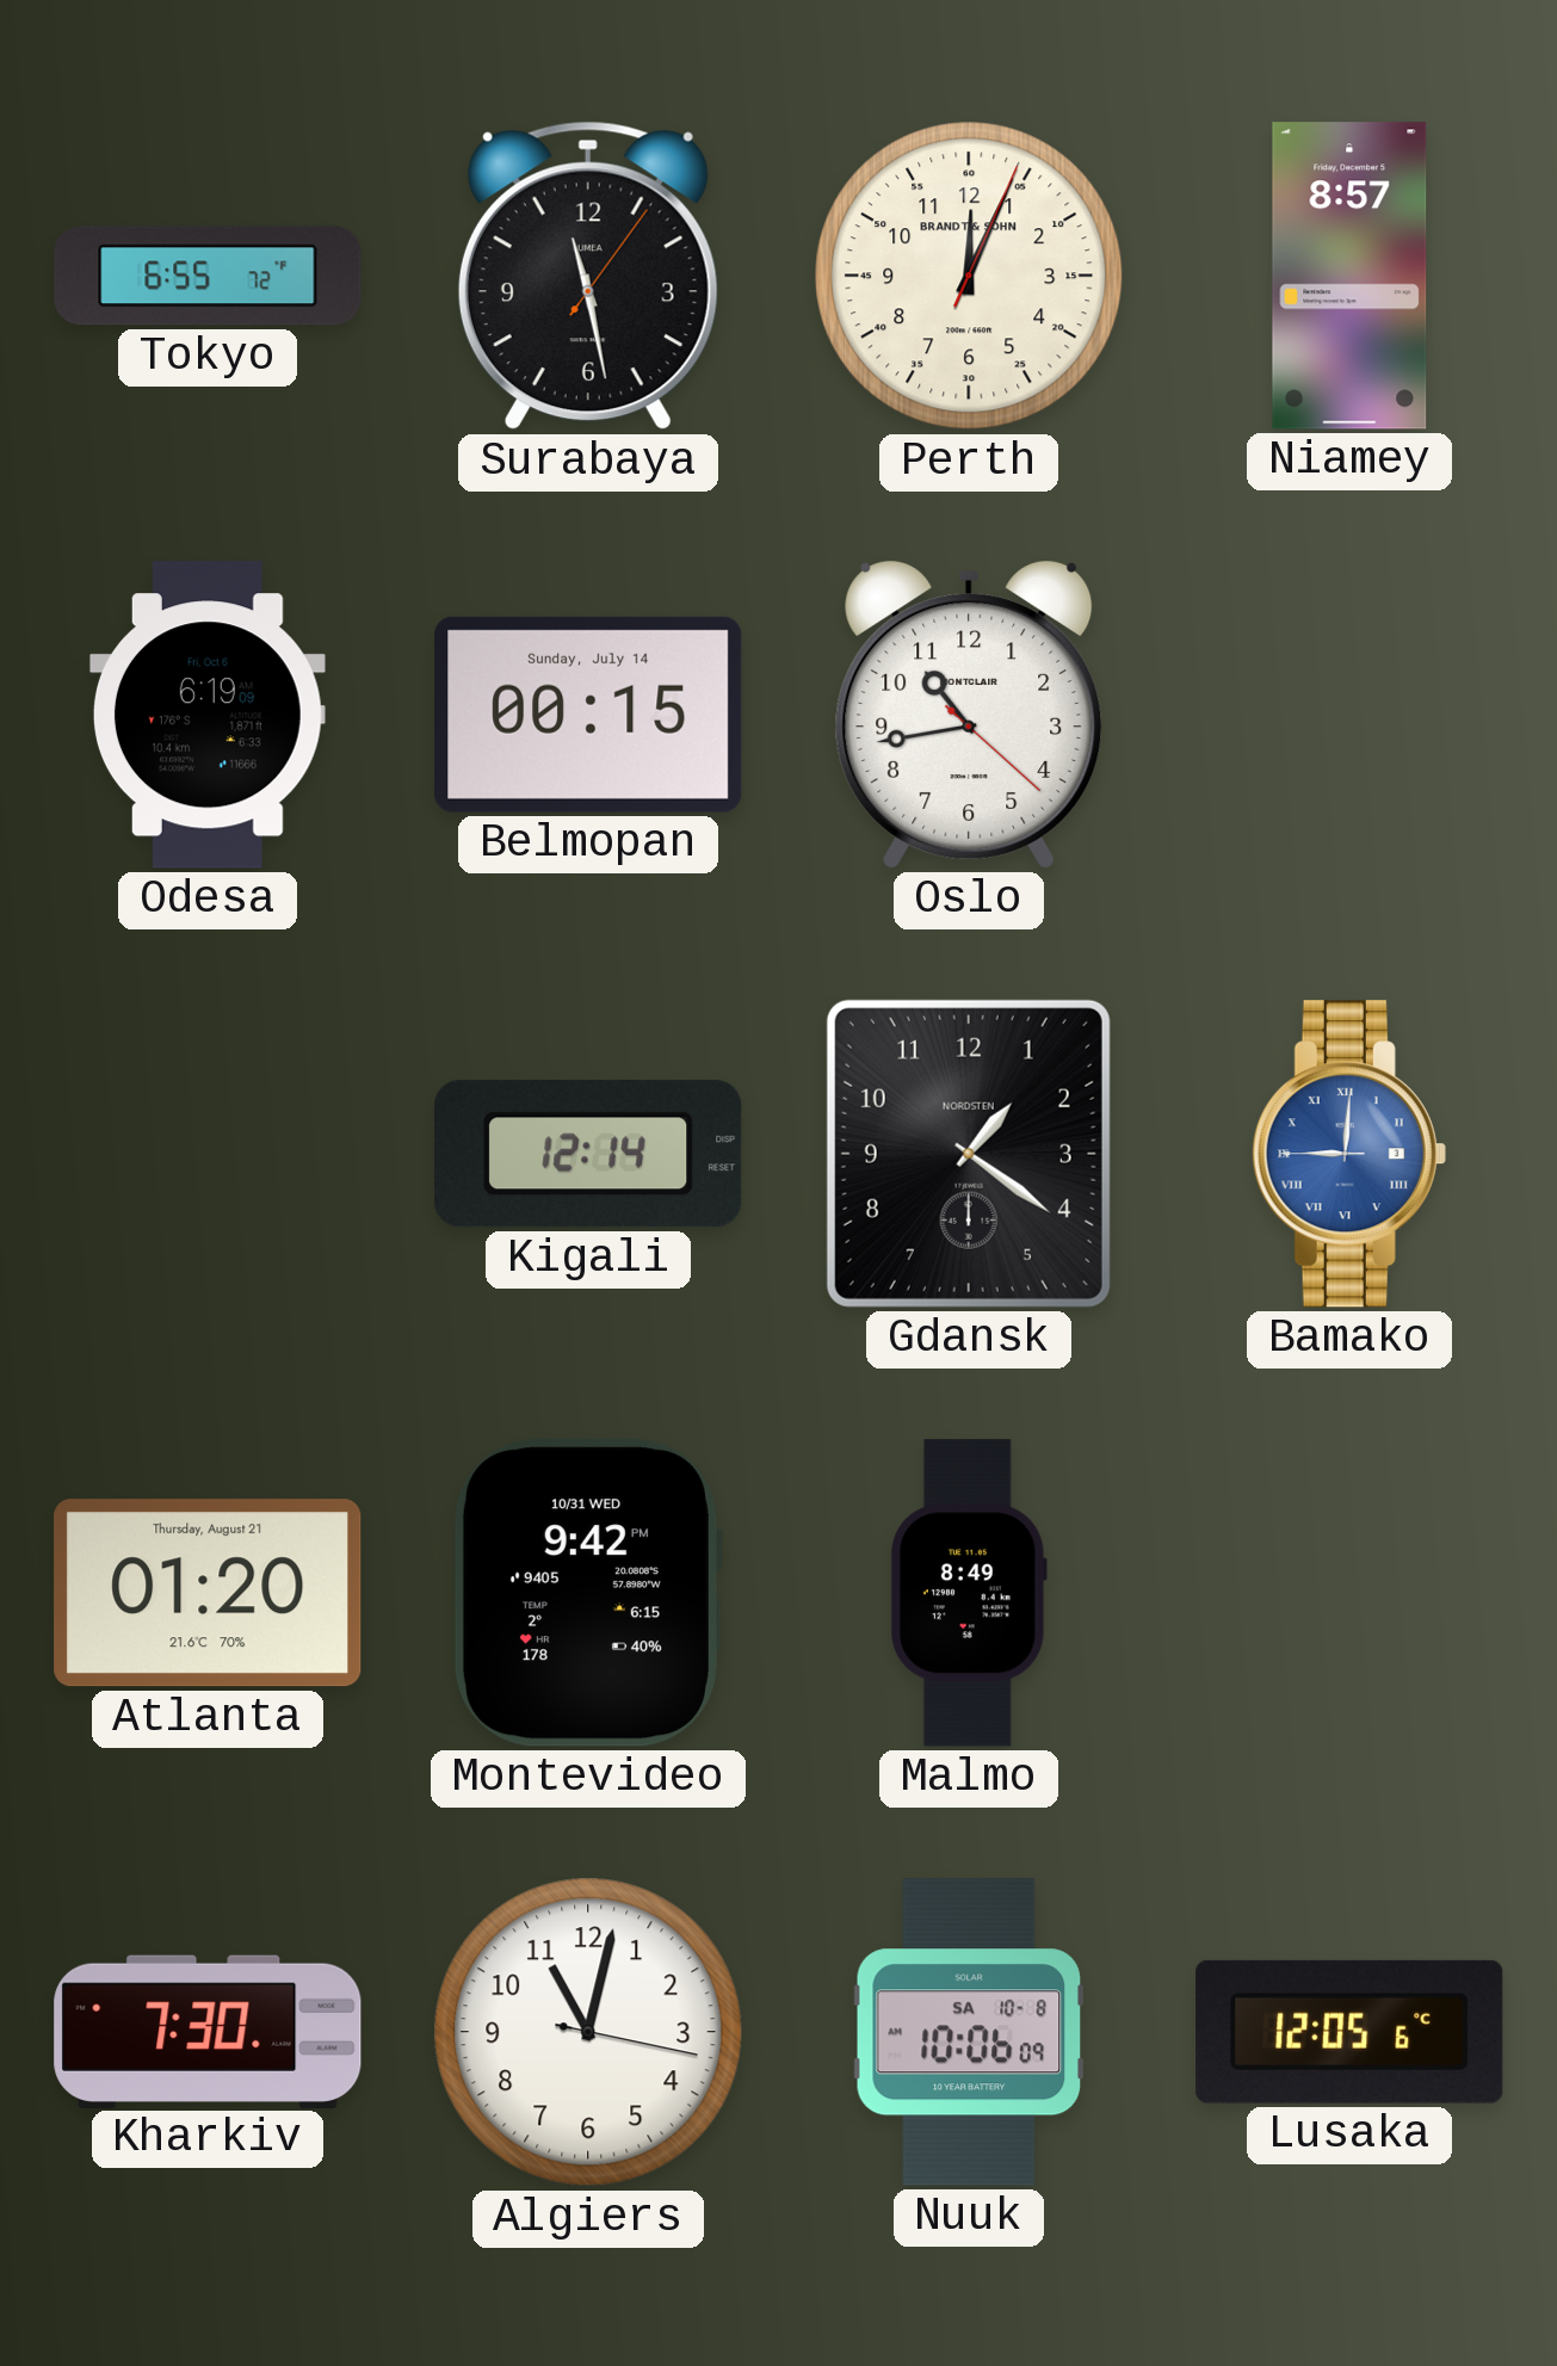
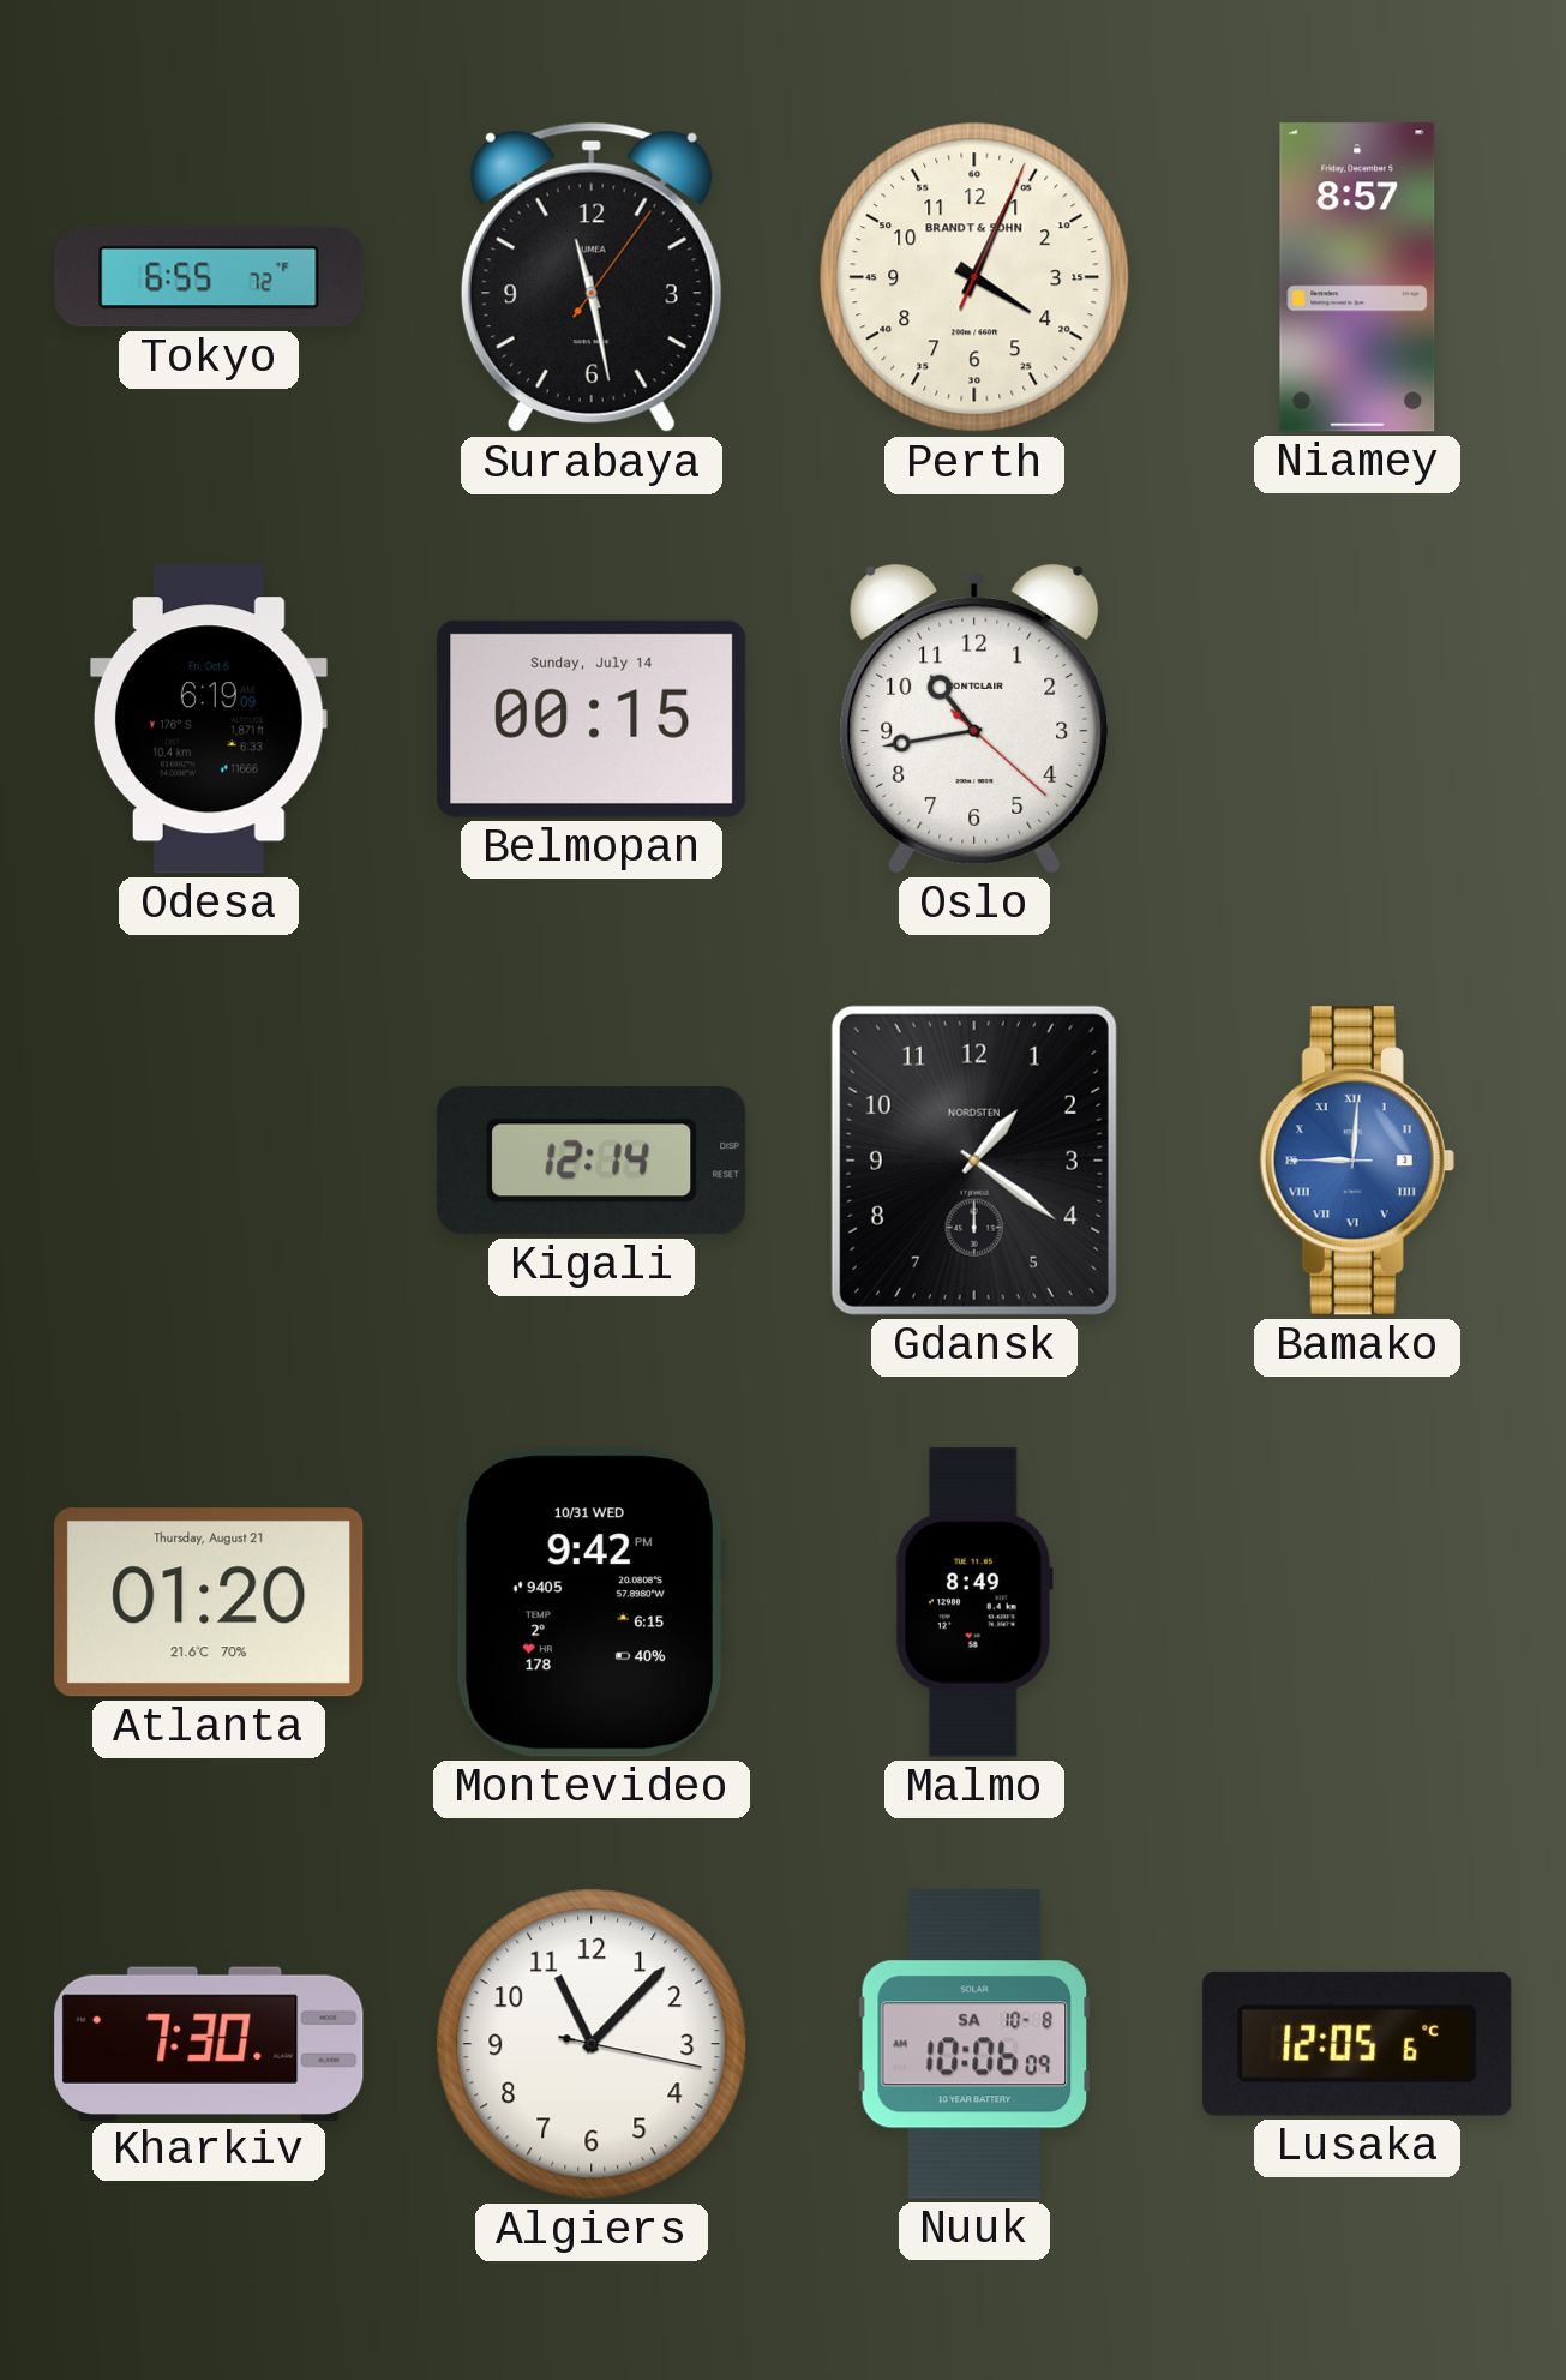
Perth: 12:04 -> 4:04
Algiers: 11:02 -> 11:07
